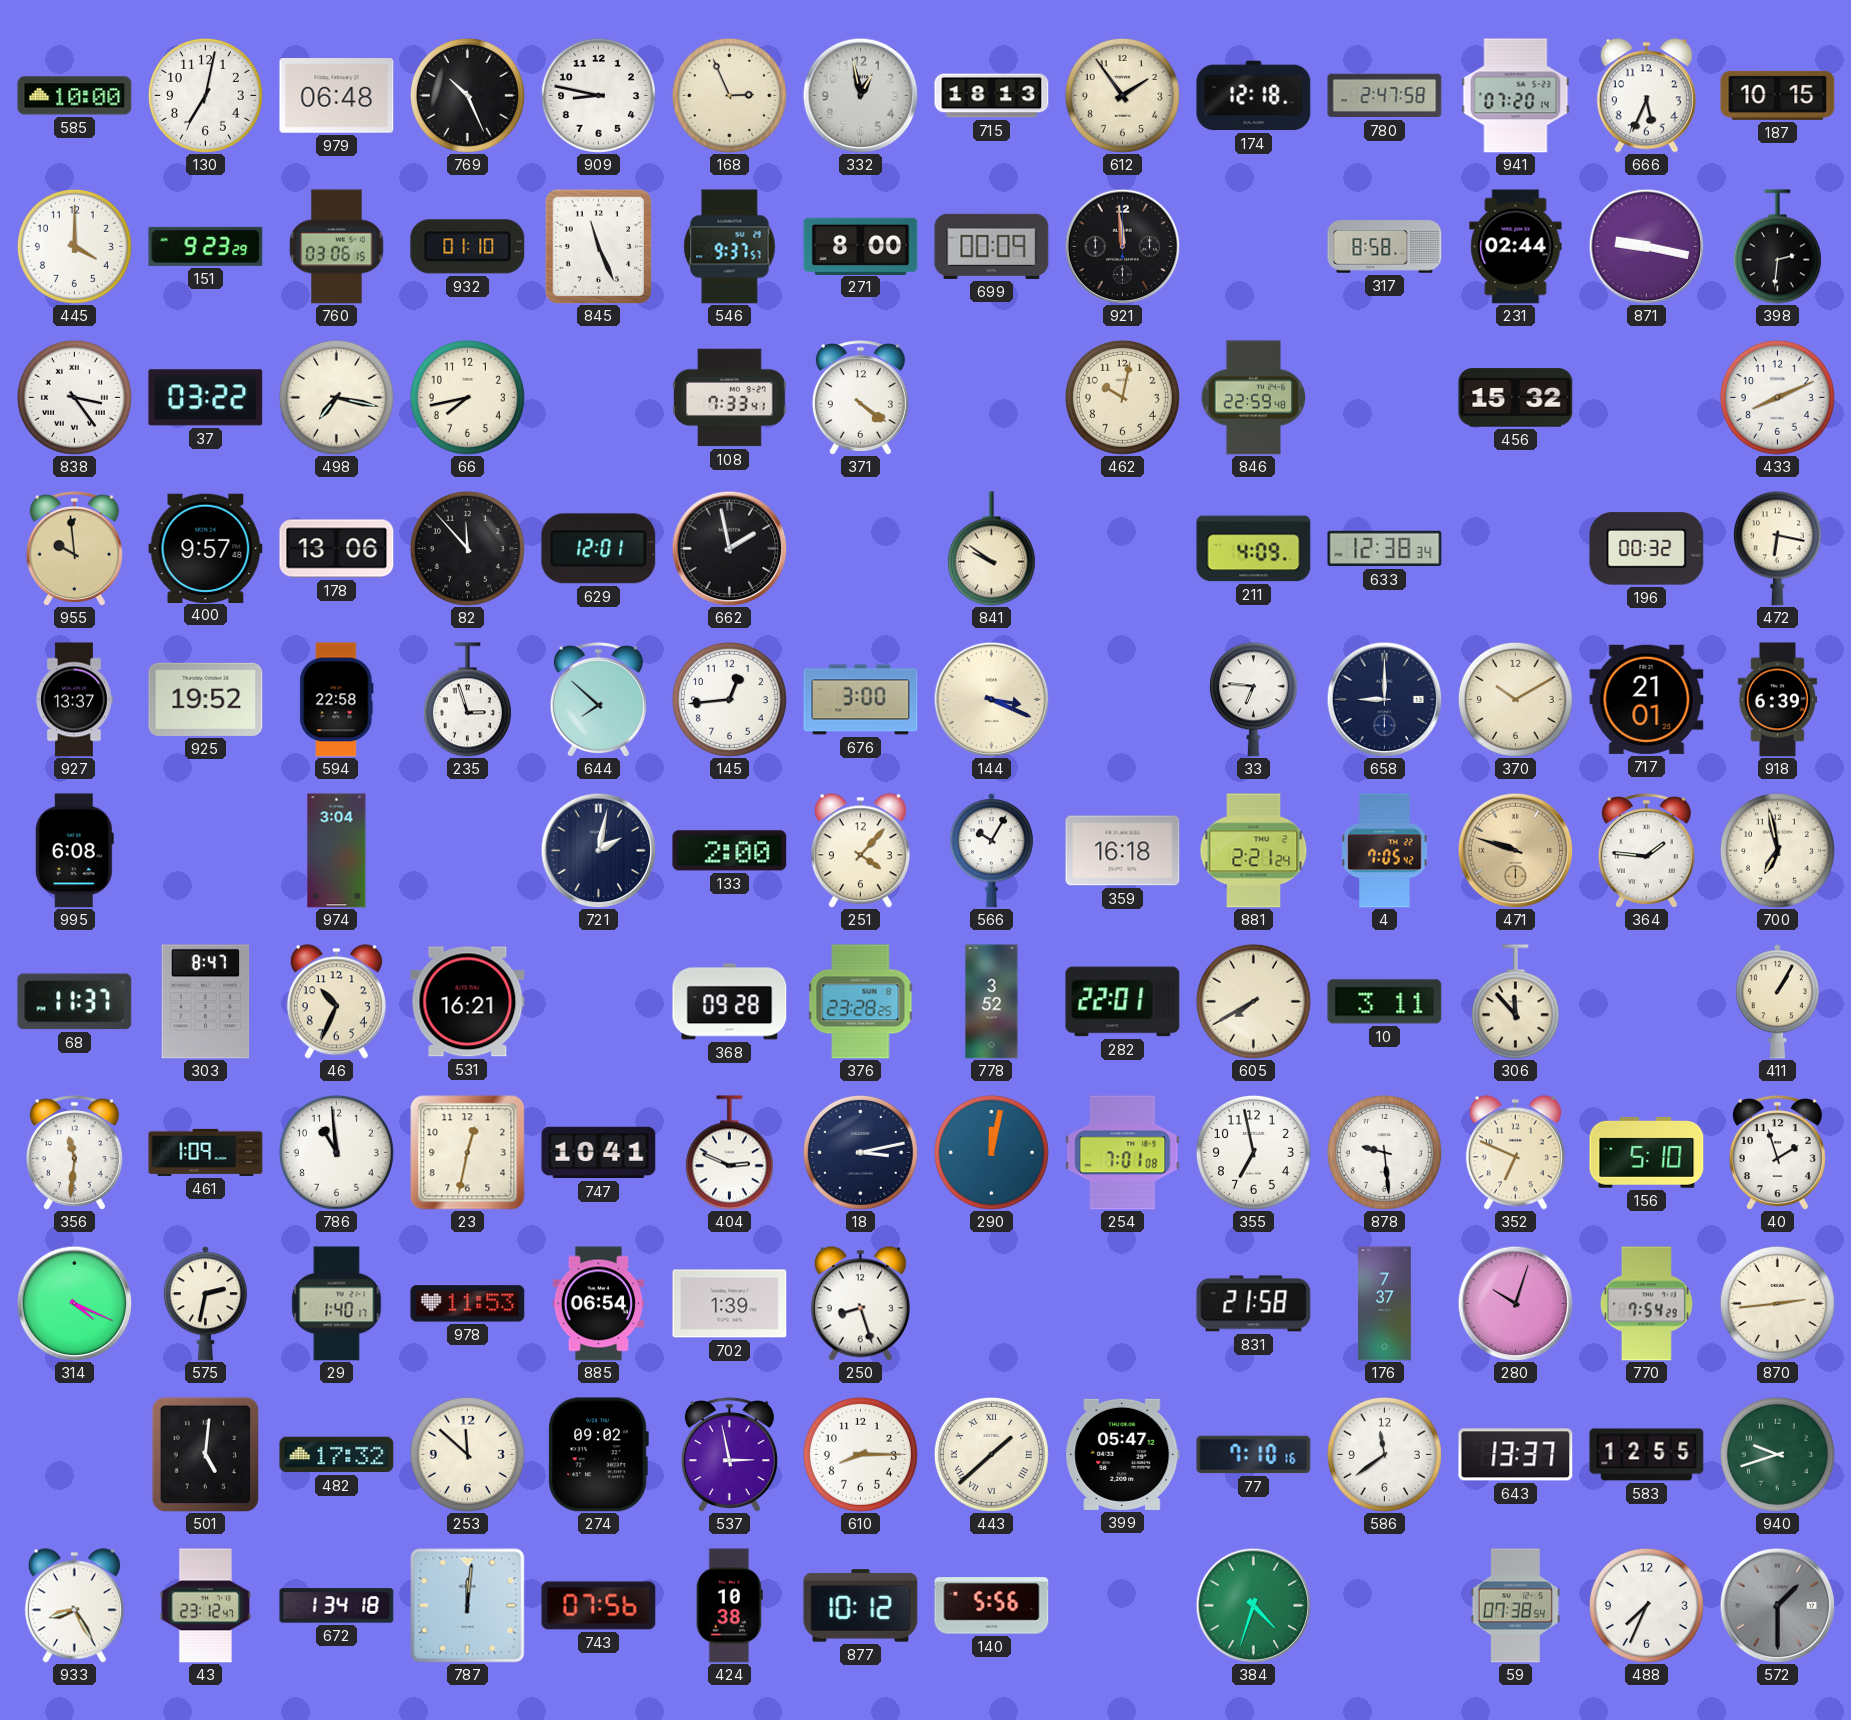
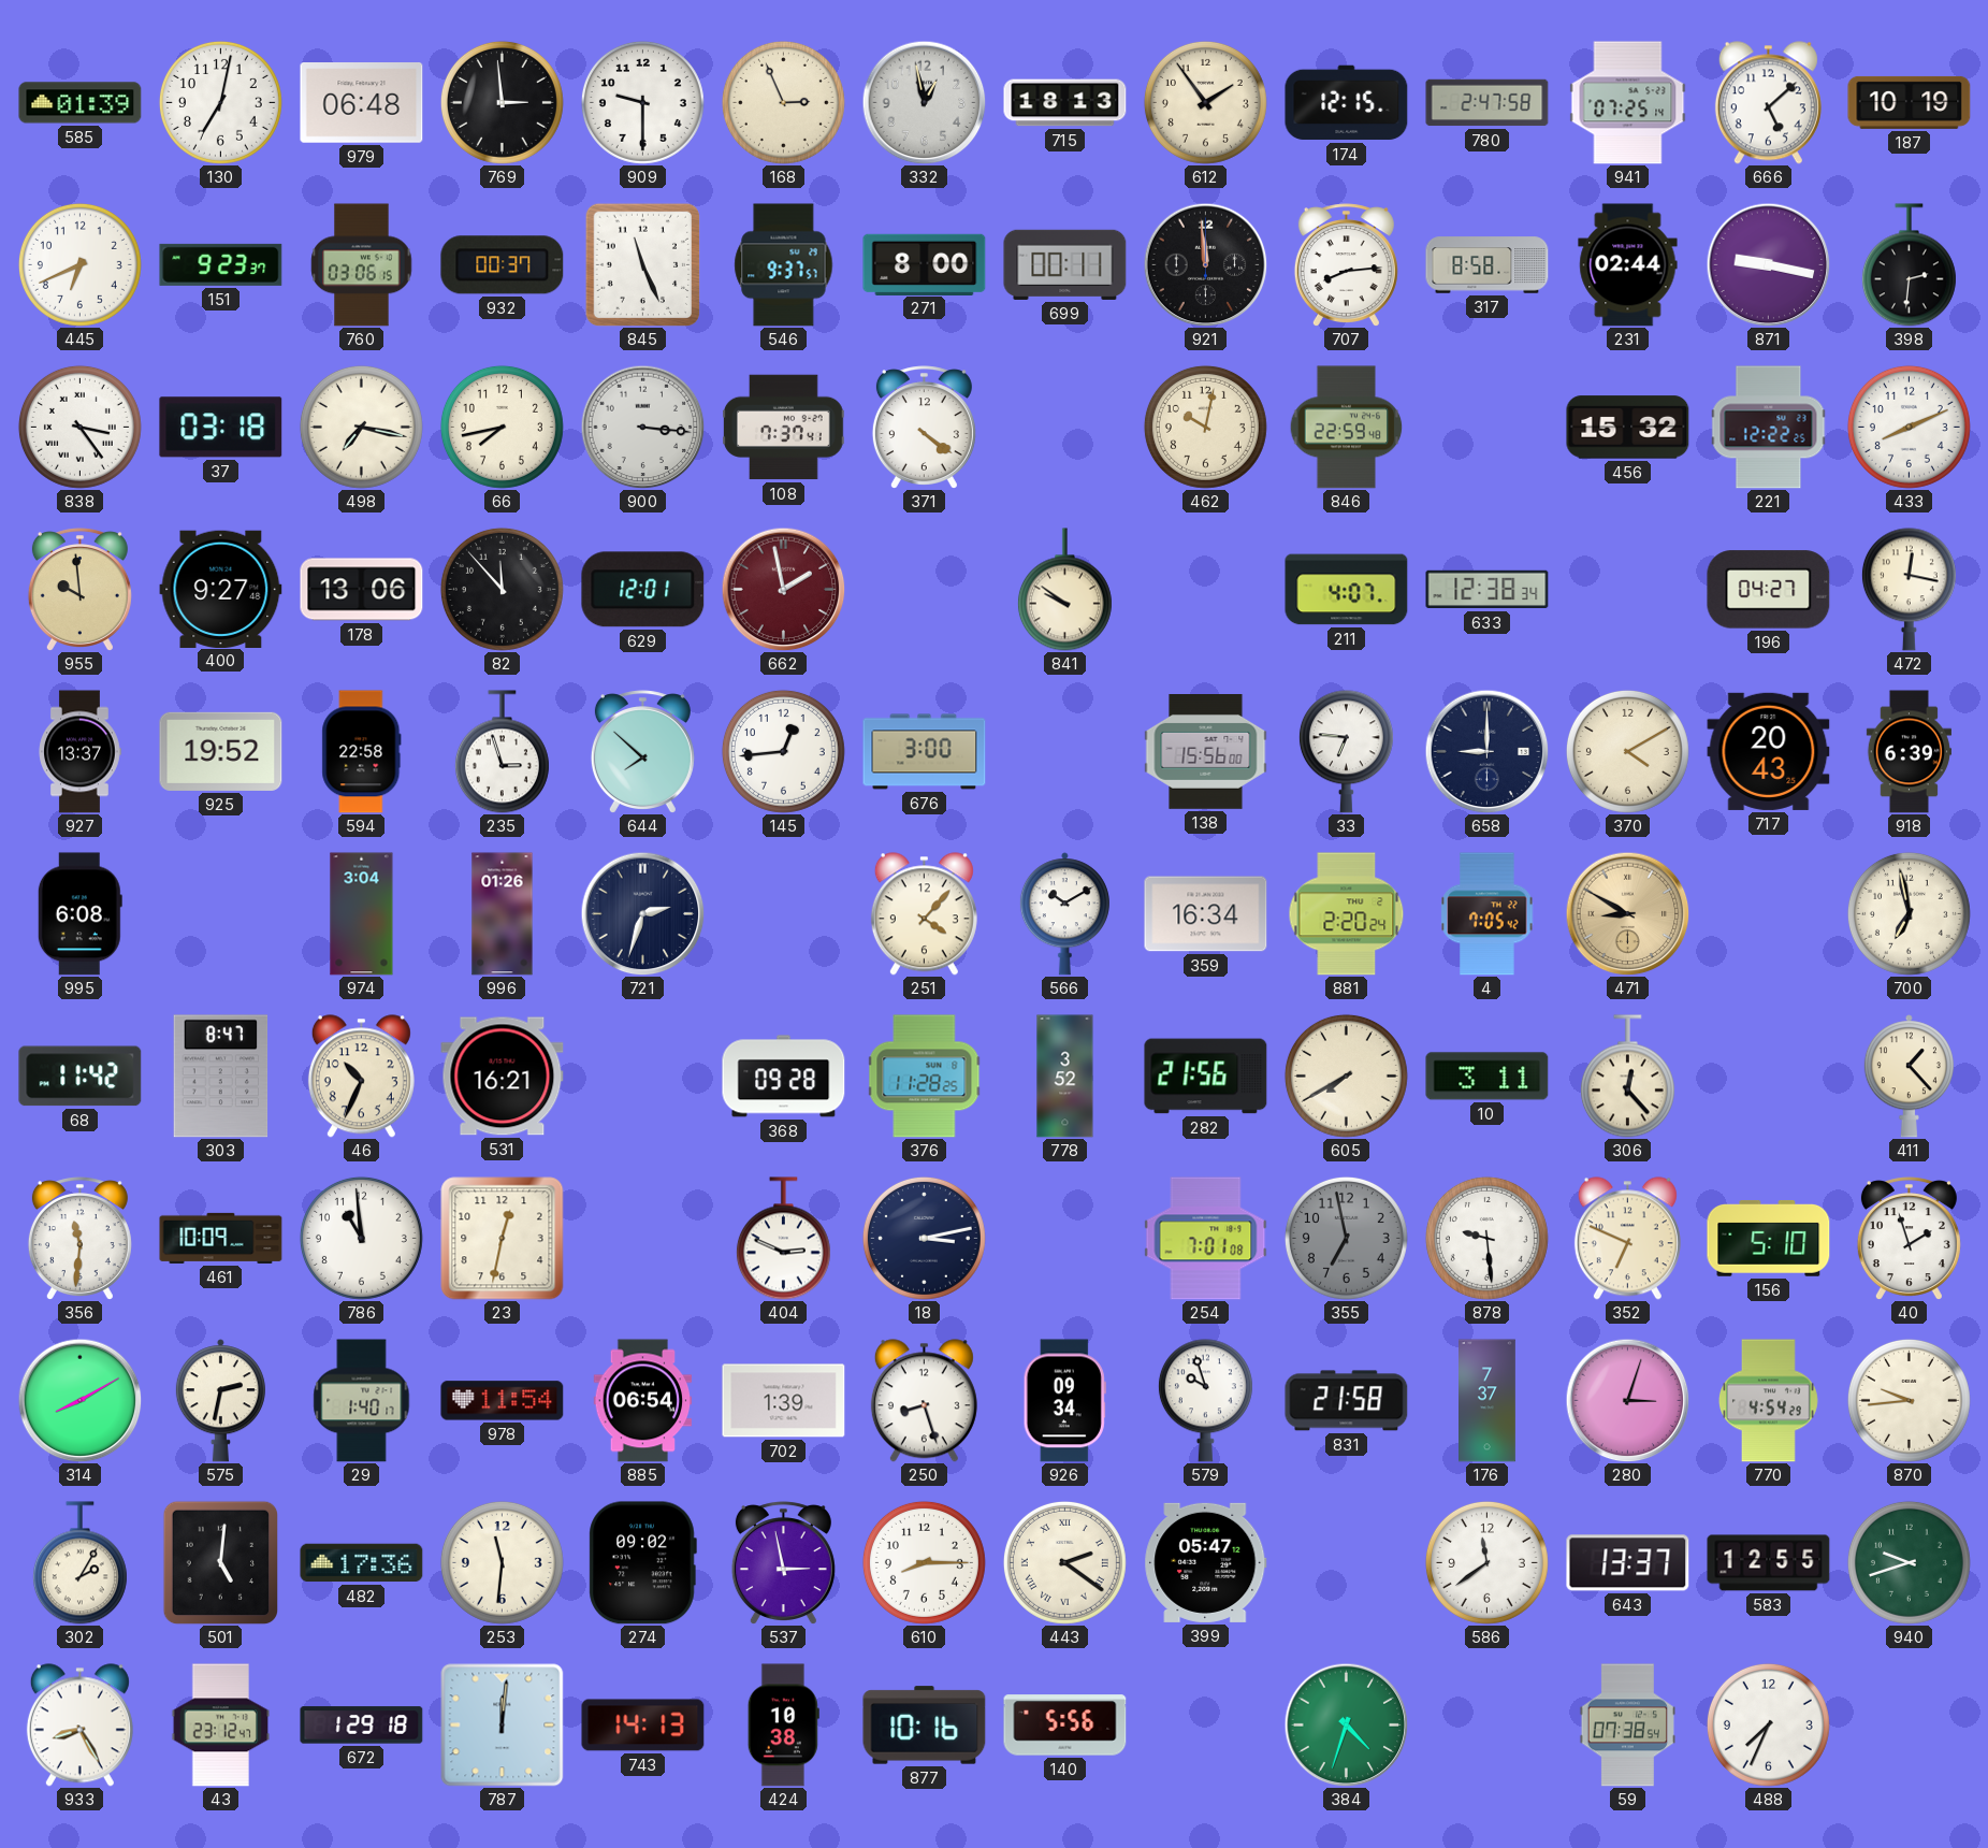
585: 10:00 -> 01:39
769: 10:26 -> 2:59
909: 8:47 -> 9:30
174: 12:18 -> 12:15
941: 07:20 -> 07:25
666: 5:34 -> 5:08
187: 10:15 -> 10:19
445: 4:00 -> 6:41
151: 9:23:29 -> 9:23:37
932: 01:10 -> 00:37
699: 00:09 -> 00:11
707: none -> 8:14
37: 03:22 -> 03:18
900: none -> 3:16
108: 7:33 -> 7:37
221: none -> 12:22
400: 9:57 -> 9:27
662 dial: black -> burgundy
211: 4:09 -> 4:07
196: 00:32 -> 04:27
472: 6:17 -> 12:17
144: 3:19 -> none
138: none -> 15:56
370: 10:10 -> 4:10
717: 21:01 -> 20:43
996: none -> 01:26
721: 2:02 -> 2:33
133: 2:00 -> none
566: 10:05 -> 10:10
359: 16:18 -> 16:34
881: 2:21 -> 2:20
471: 9:48 -> 8:50
364: 1:46 -> none
68: 11:37 -> 11:42
376: 23:28 -> 11:28
282: 22:01 -> 21:56
306: 11:53 -> 12:23
411: 1:05 -> 1:23
461: 1:09 -> 10:09
747: 10:41 -> none
290: 12:02 -> none
355 dial: white -> grey
314: 4:19 -> 8:10
978: 11:53 -> 11:54
926: none -> 09:34
579: none -> 9:57
280: 10:03 -> 3:03
770: 7:54 -> 4:54
870: 2:44 -> 9:44
302: none -> 2:05
482: 17:32 -> 17:36
253: 11:52 -> 11:31
443: 1:38 -> 2:21
77: 7:10 -> none
672: 1:34 -> 1:29
743: 07:56 -> 14:13
877: 10:12 -> 10:16
572: 1:30 -> none
